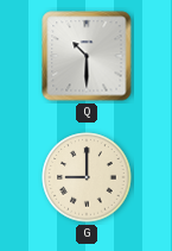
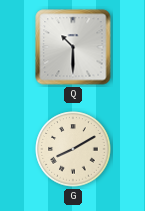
G: 9:00 -> 8:10
